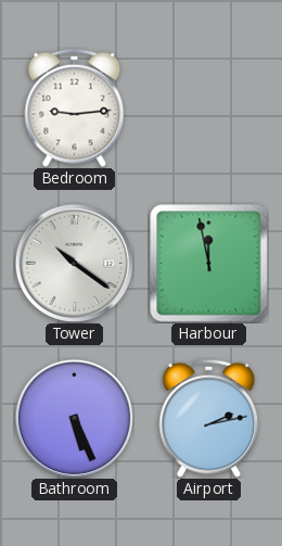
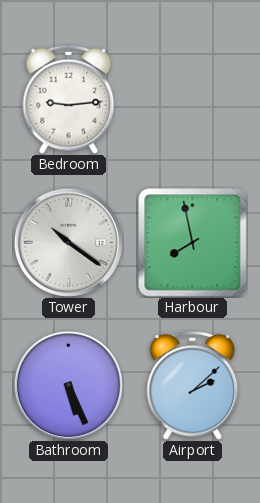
Harbour: 11:58 -> 7:58
Airport: 2:13 -> 2:08
